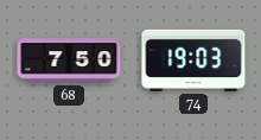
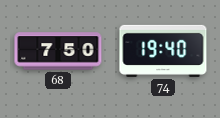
74: 19:03 -> 19:40
